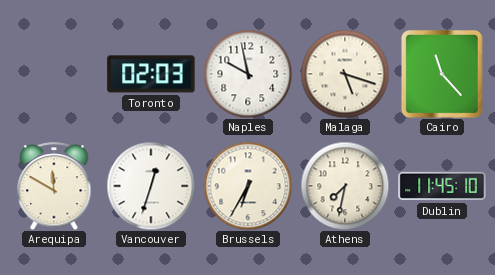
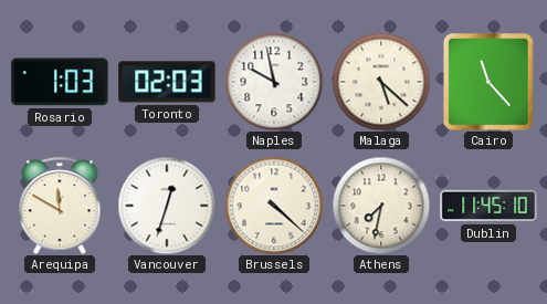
Rosario: none -> 1:03
Malaga: 5:18 -> 5:22
Brussels: 6:35 -> 4:22
